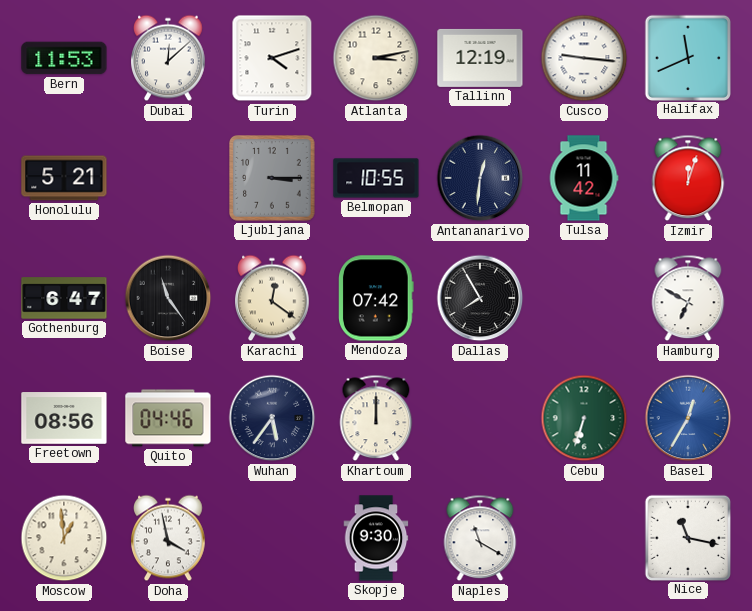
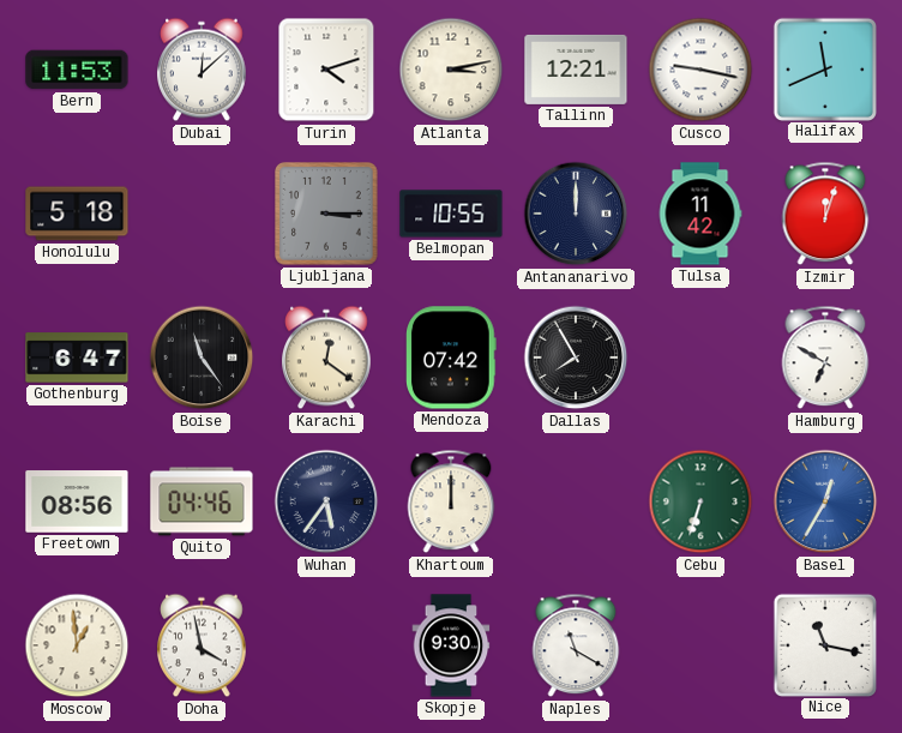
Tallinn: 12:19 -> 12:21
Cusco: 9:16 -> 9:17
Honolulu: 5:21 -> 5:18
Antananarivo: 12:31 -> 12:00
